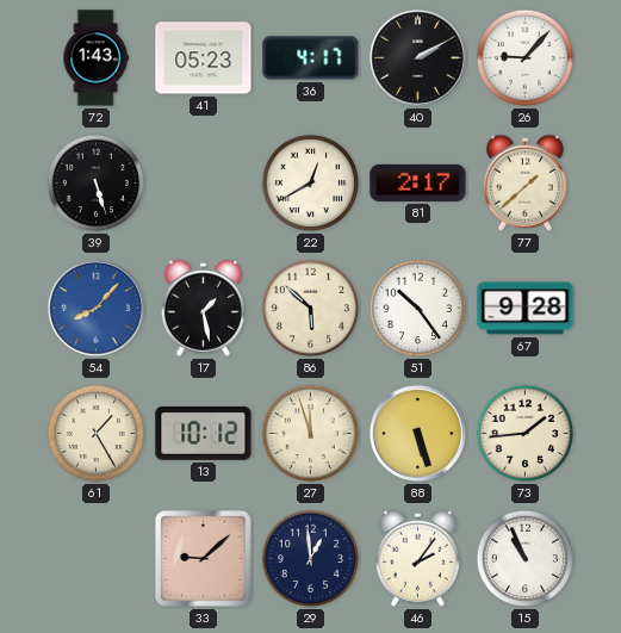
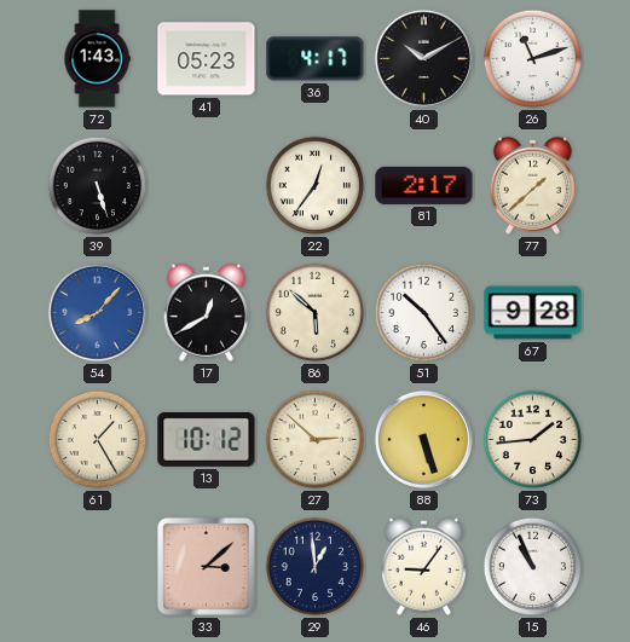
40: 2:10 -> 10:10
26: 9:07 -> 11:12
22: 12:40 -> 12:36
17: 1:28 -> 12:40
27: 11:57 -> 2:52
33: 9:08 -> 3:08
46: 2:06 -> 9:06
